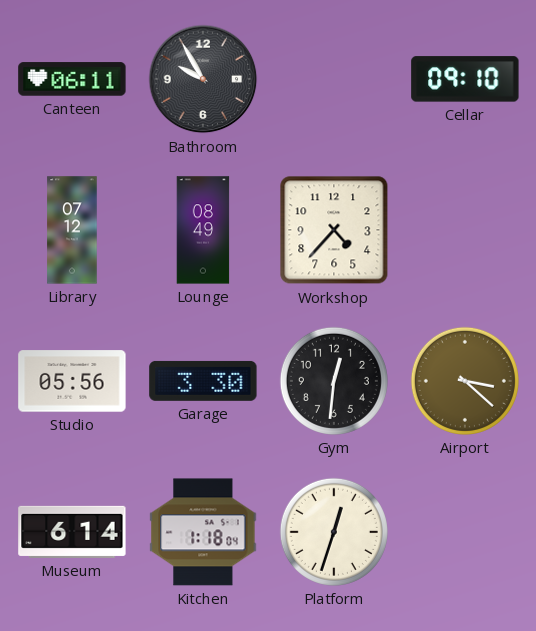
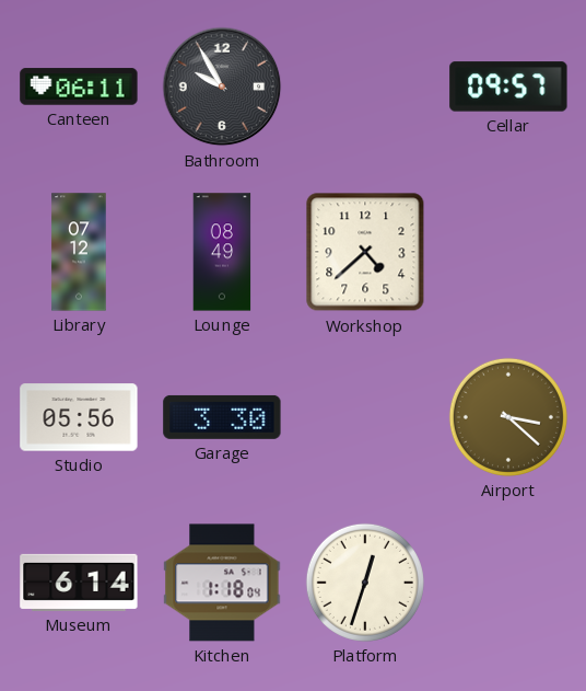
Cellar: 09:10 -> 09:57
Workshop: 4:37 -> 4:38
Gym: 12:31 -> none
